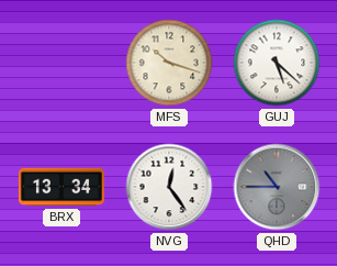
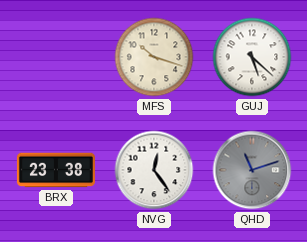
BRX: 13:34 -> 23:38
QHD: 10:45 -> 11:12
